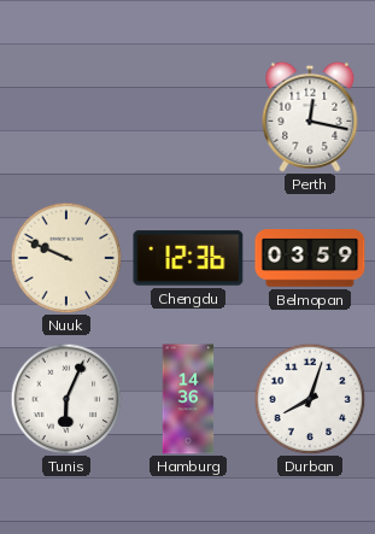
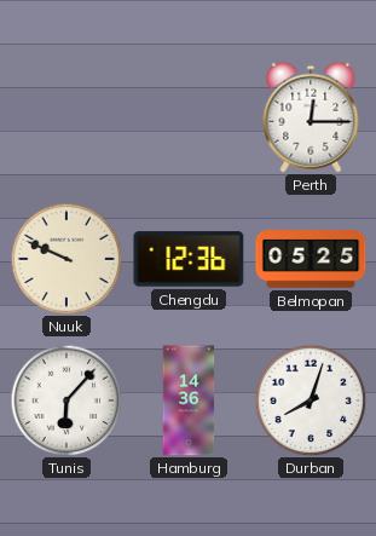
Perth: 12:17 -> 12:15
Belmopan: 03:59 -> 05:25
Tunis: 6:04 -> 6:07
